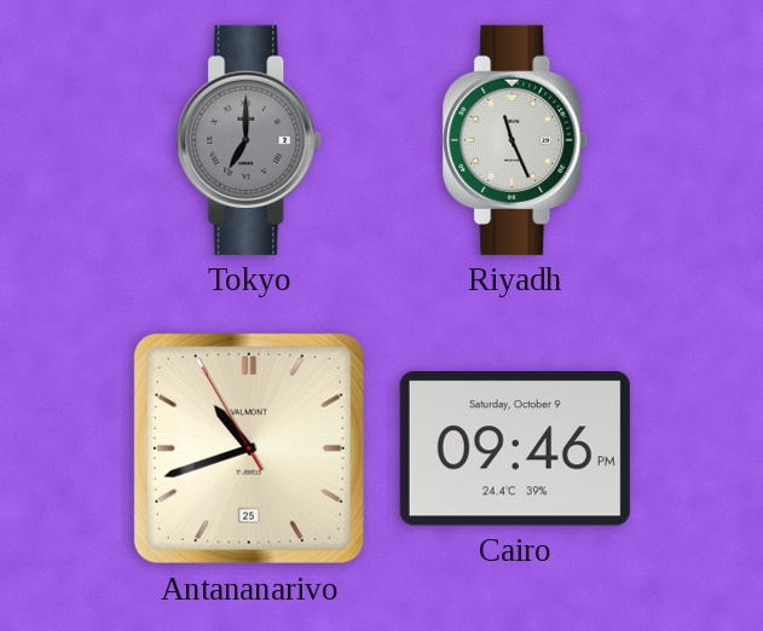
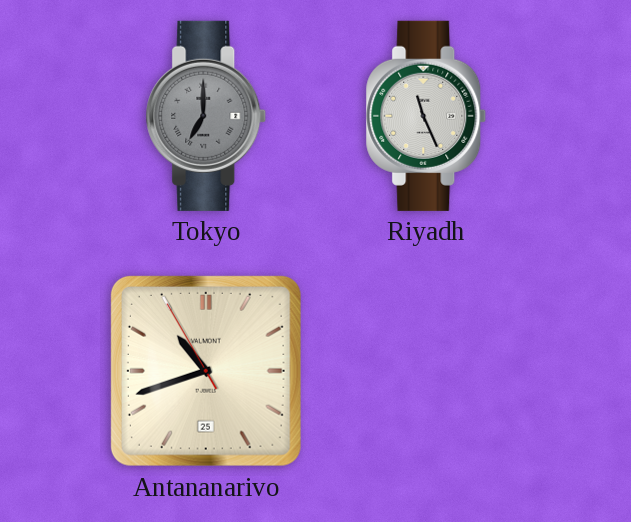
Cairo: 09:46 -> none
